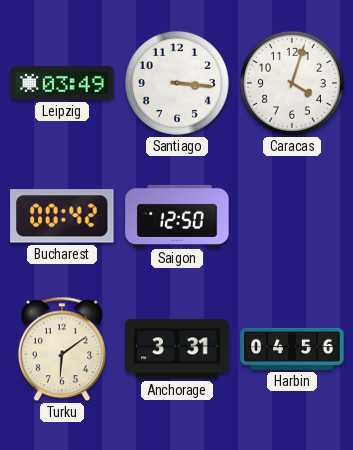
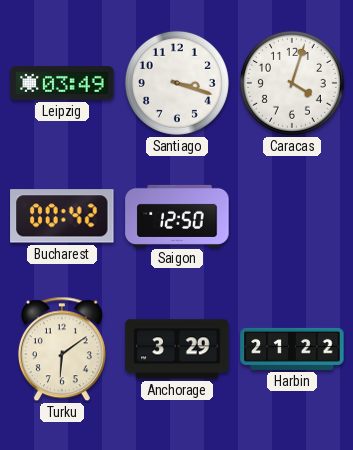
Santiago: 3:16 -> 3:18
Anchorage: 3:31 -> 3:29
Harbin: 04:56 -> 21:22
